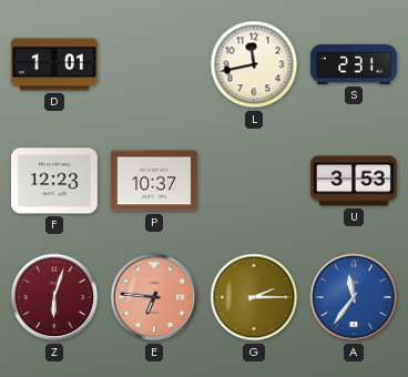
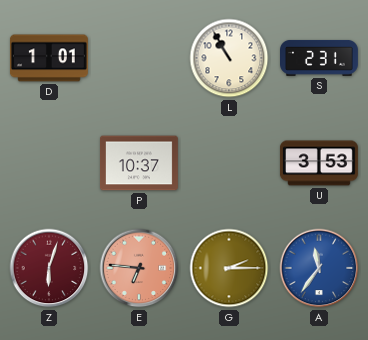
L: 11:43 -> 10:55
F: 12:23 -> none
